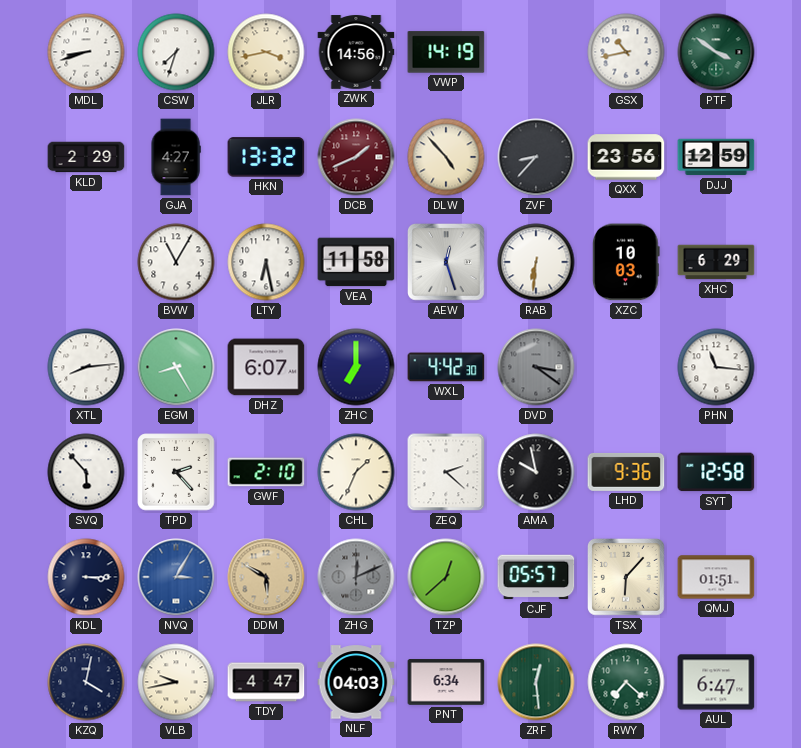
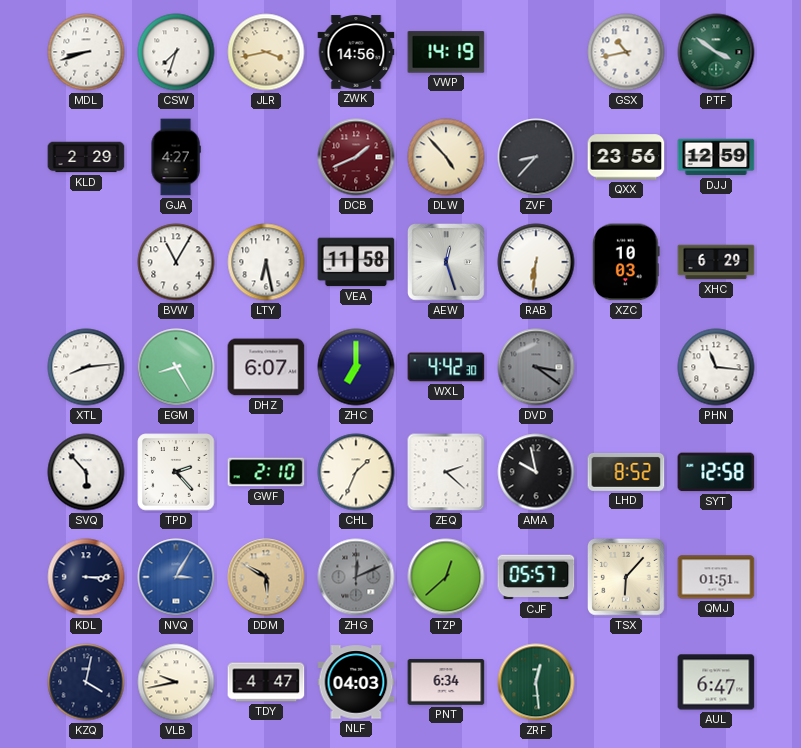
HKN: 13:32 -> none
LHD: 9:36 -> 8:52
RWY: 7:22 -> none
